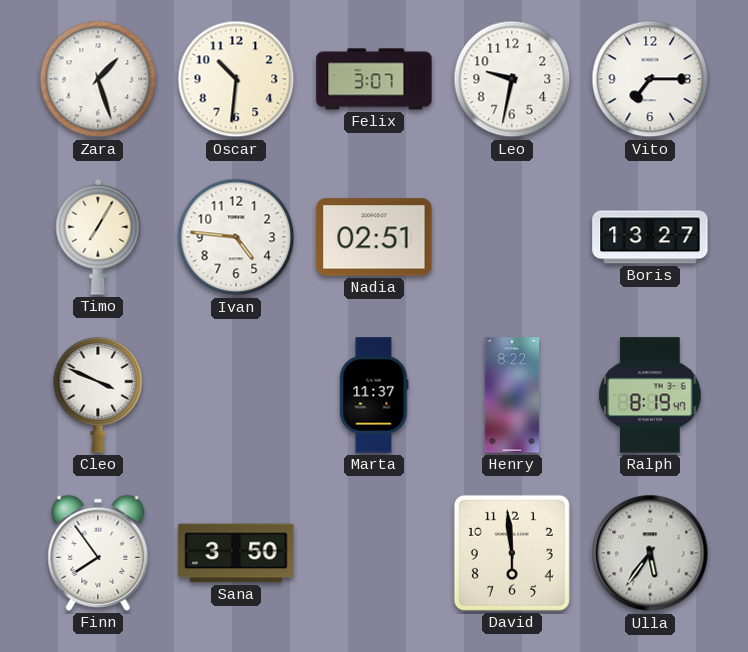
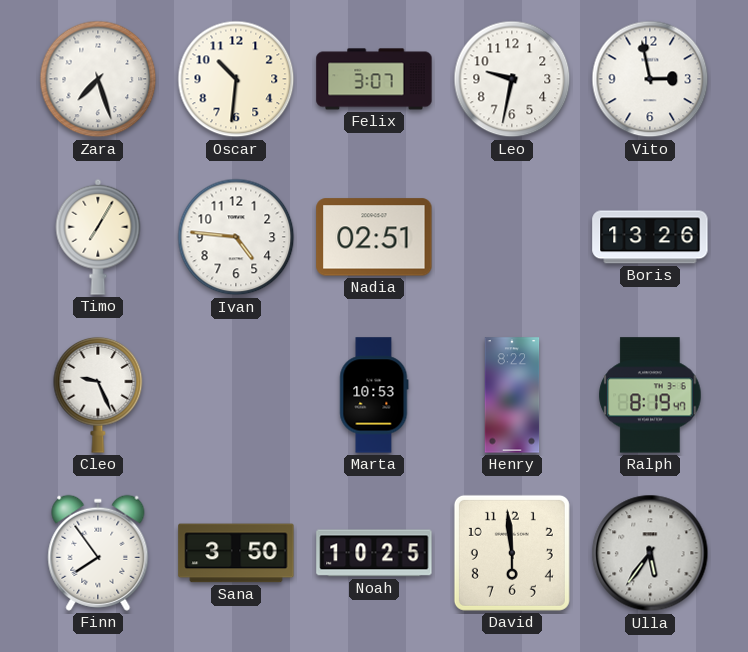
Zara: 1:27 -> 7:27
Vito: 7:15 -> 2:58
Boris: 13:27 -> 13:26
Cleo: 3:49 -> 9:26
Marta: 11:37 -> 10:53
Noah: none -> 10:25
